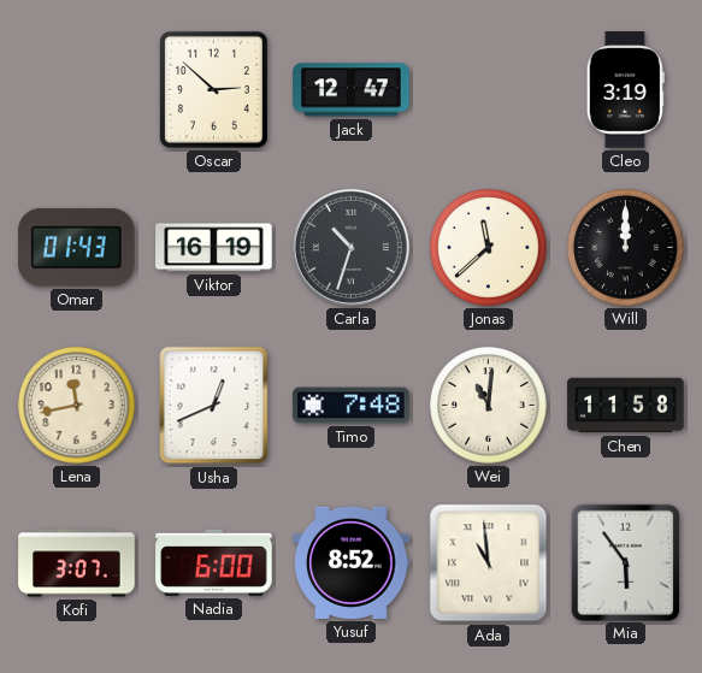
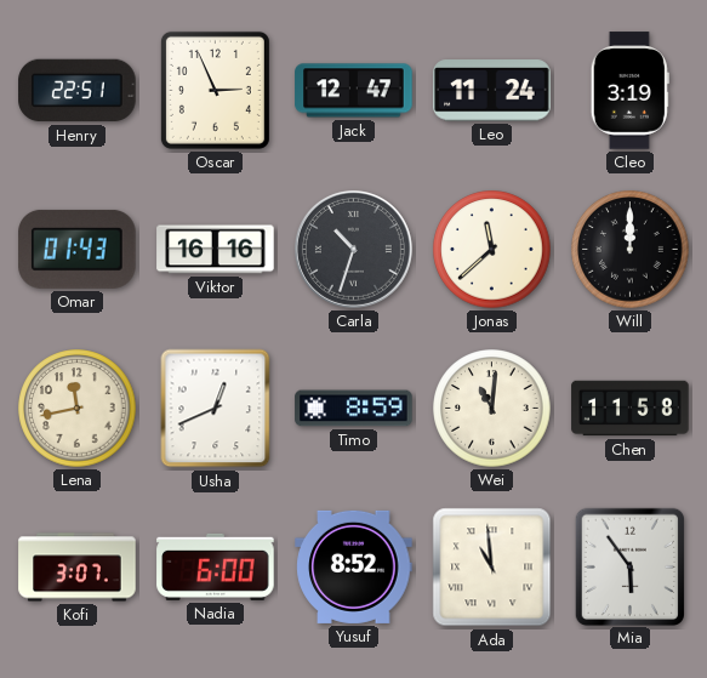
Henry: none -> 22:51
Oscar: 2:52 -> 2:56
Leo: none -> 11:24
Viktor: 16:19 -> 16:16
Timo: 7:48 -> 8:59
